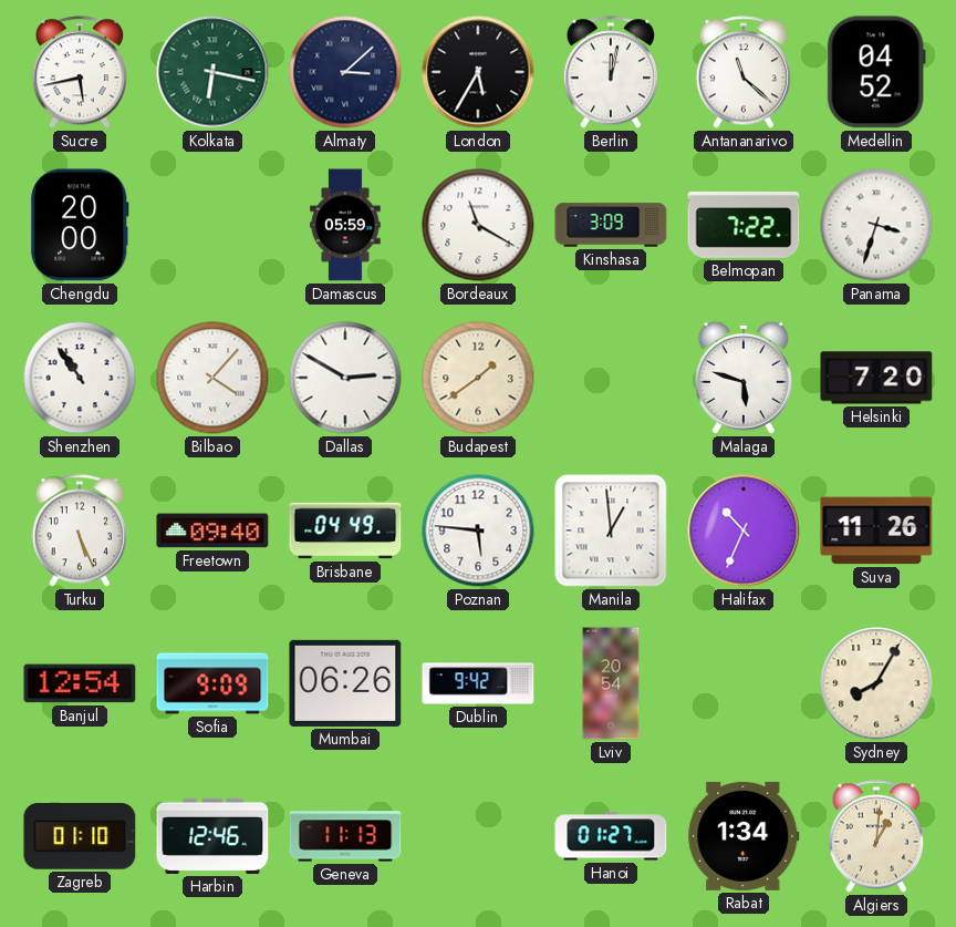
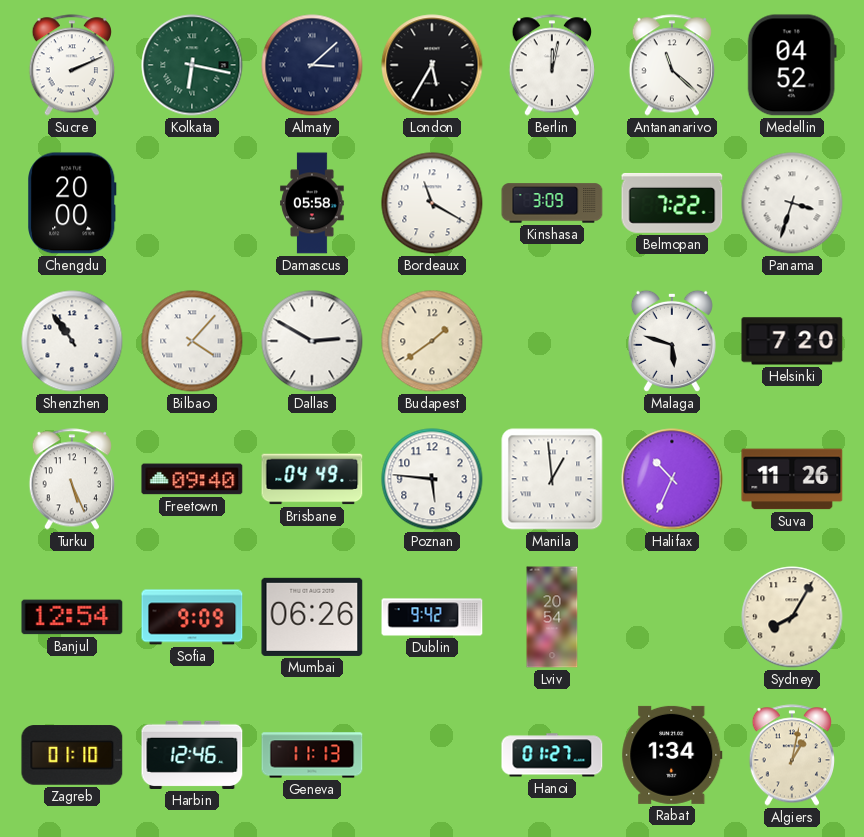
Sucre: 5:43 -> 2:11
Damascus: 05:59 -> 05:58
Algiers: 1:01 -> 1:02
